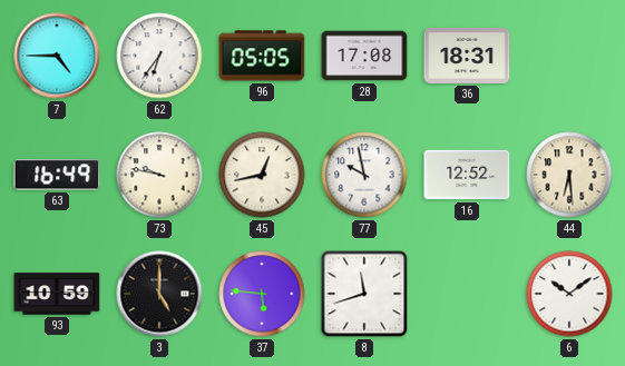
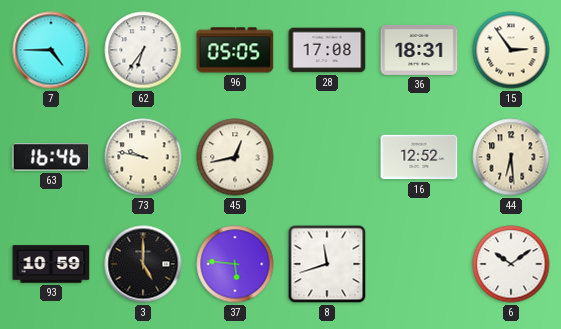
15: none -> 2:54
63: 16:49 -> 16:46
77: 9:58 -> none
